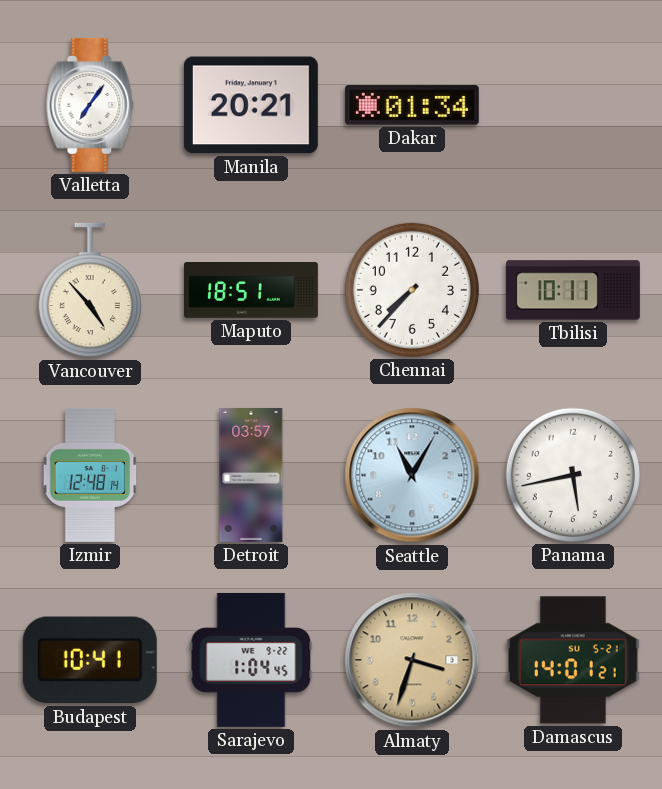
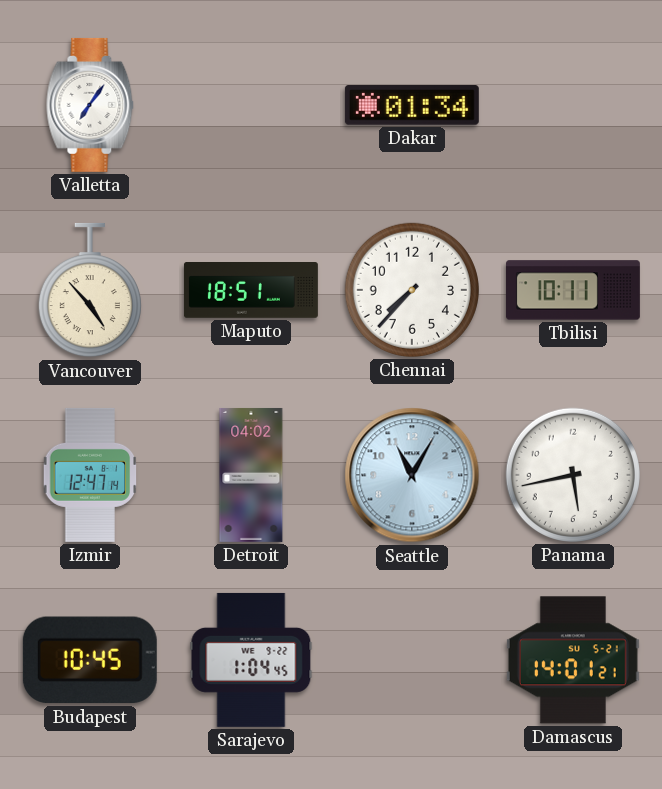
Manila: 20:21 -> none
Izmir: 12:48 -> 12:47
Detroit: 03:57 -> 04:02
Budapest: 10:41 -> 10:45
Almaty: 3:33 -> none
